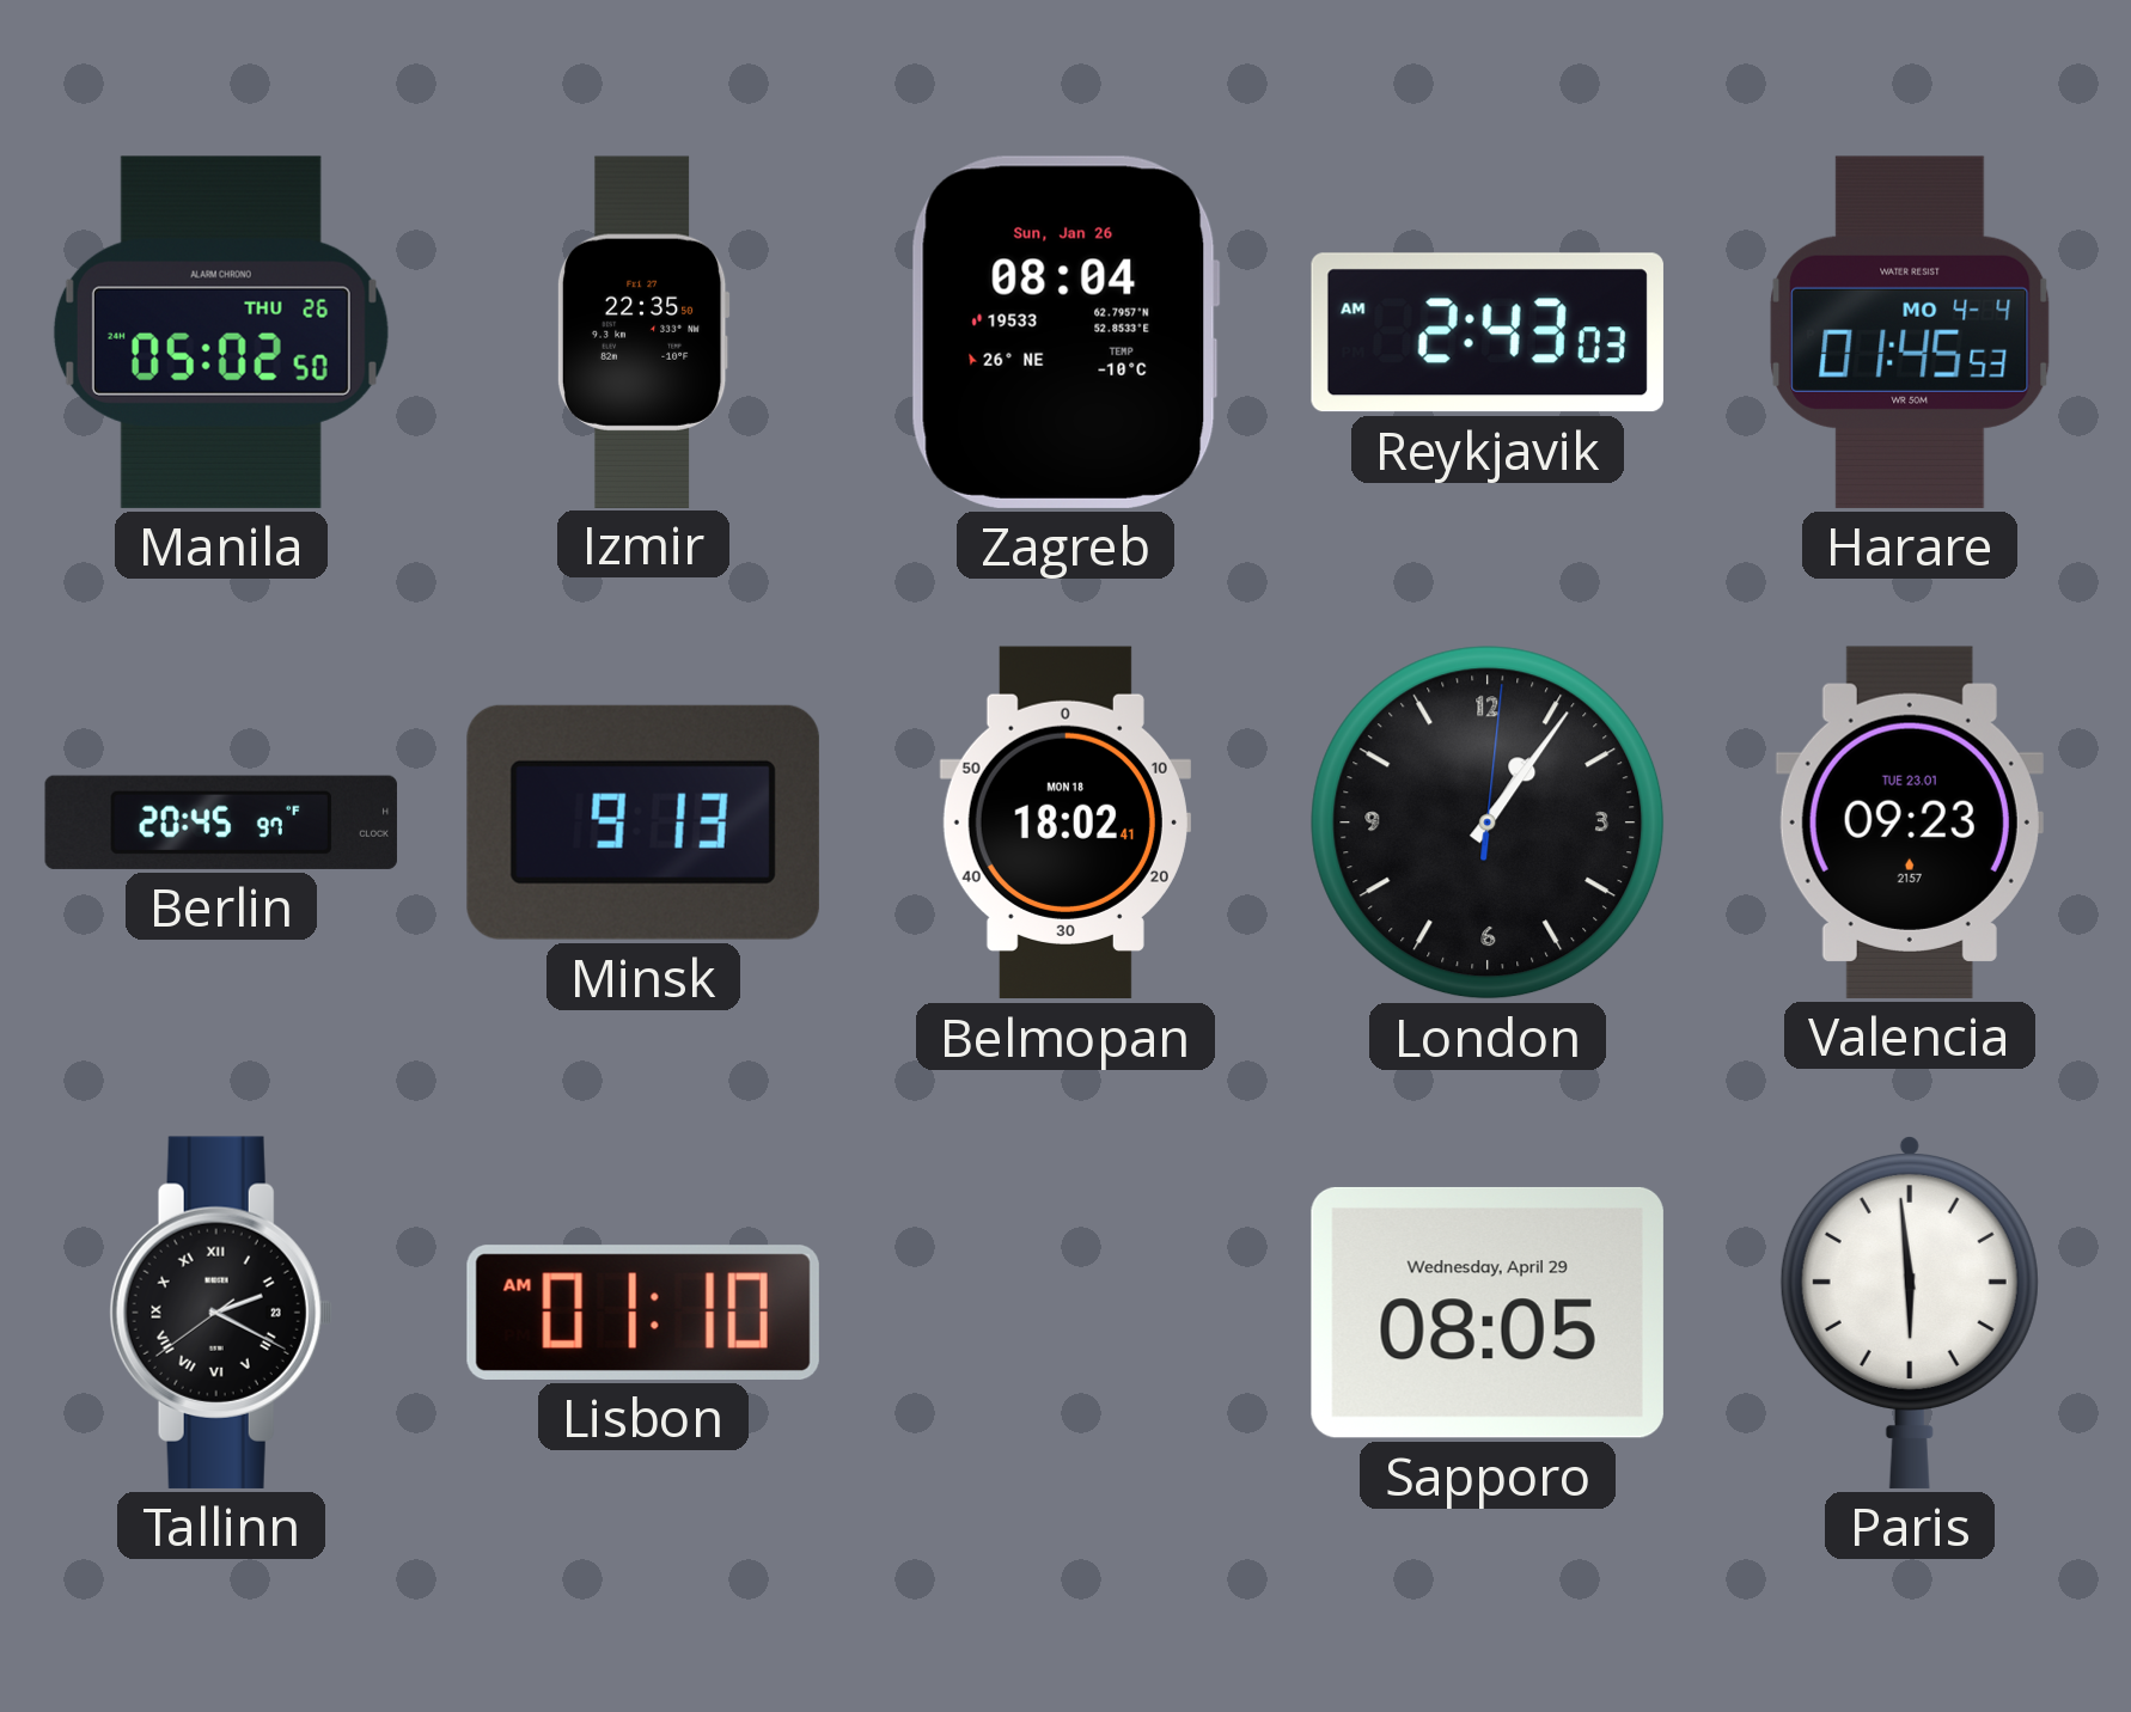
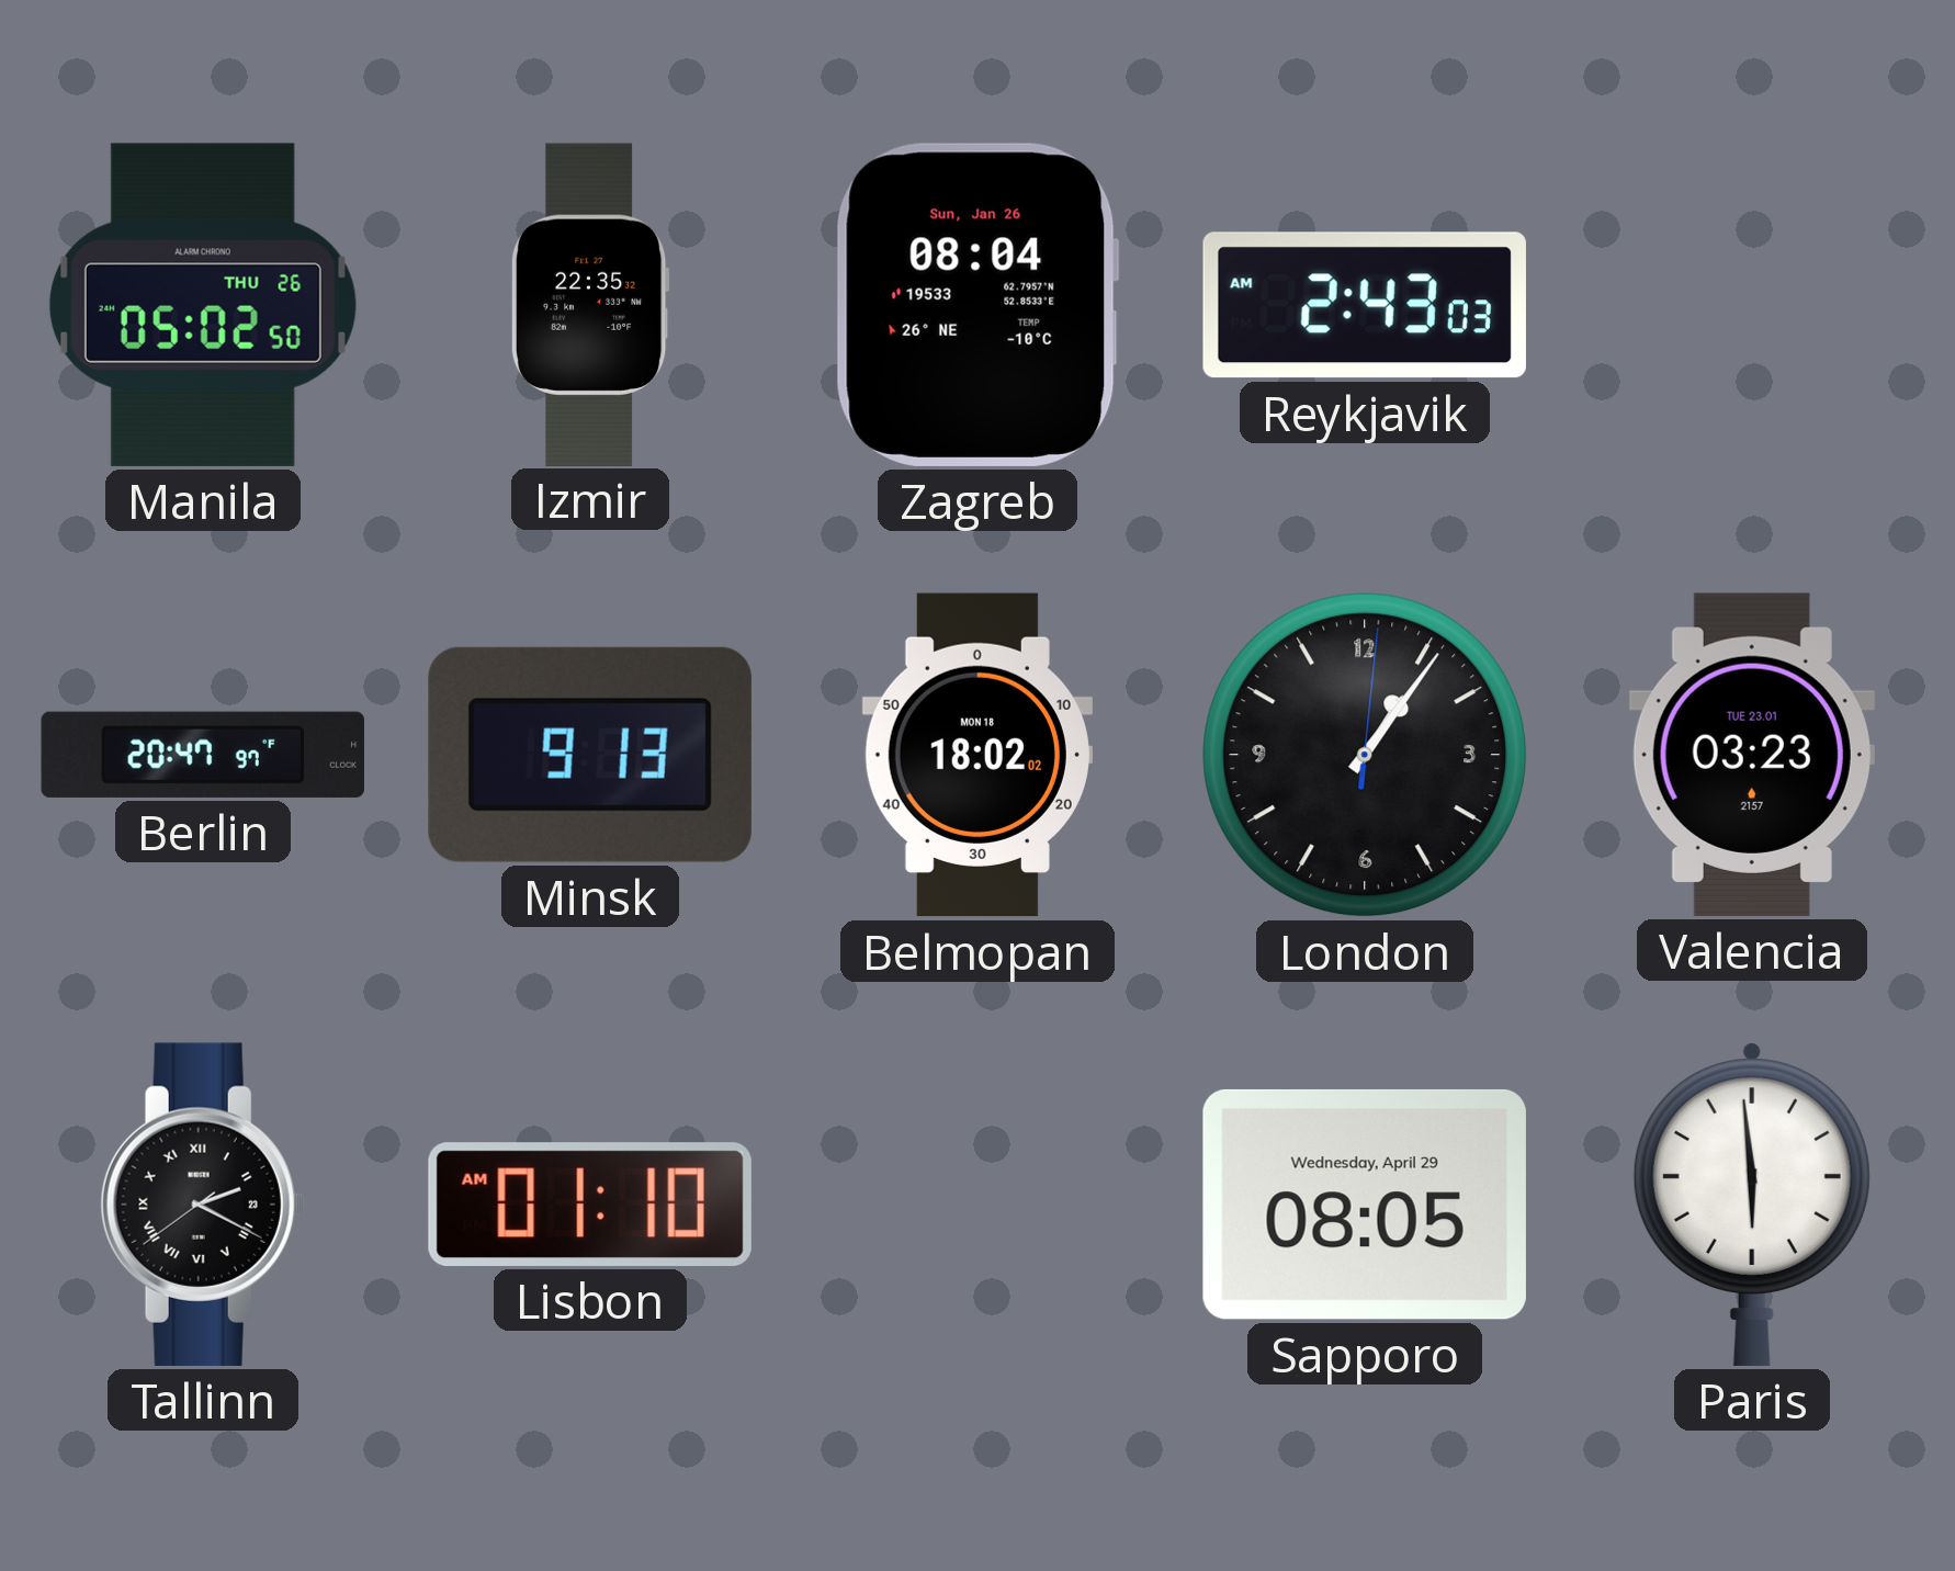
Izmir: 22:35:50 -> 22:35:32
Harare: 01:45 -> none
Berlin: 20:45 -> 20:47
Belmopan: 18:02:41 -> 18:02:02
Valencia: 09:23 -> 03:23
